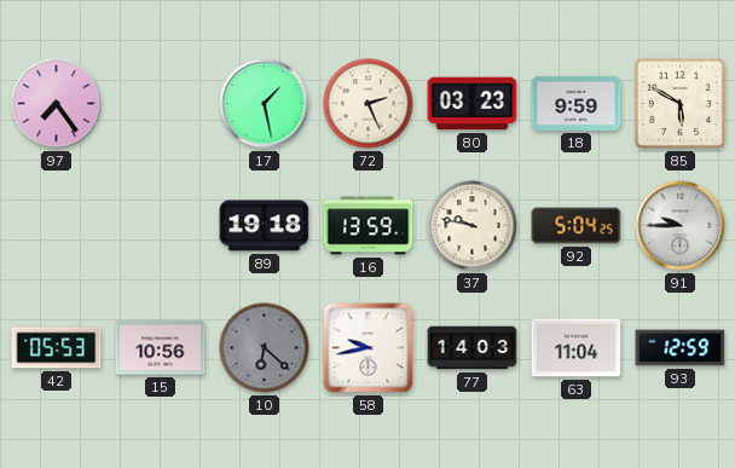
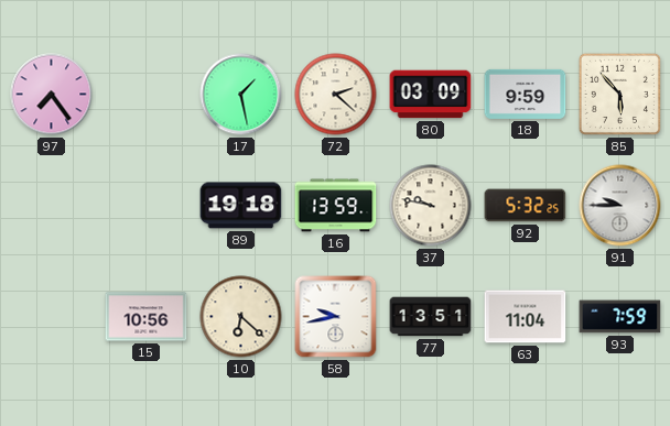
72: 2:26 -> 2:22
80: 03:23 -> 03:09
85: 5:50 -> 5:53
92: 5:04 -> 5:32
42: 05:53 -> none
10 dial: grey -> cream
77: 14:03 -> 13:51
93: 12:59 -> 7:59
